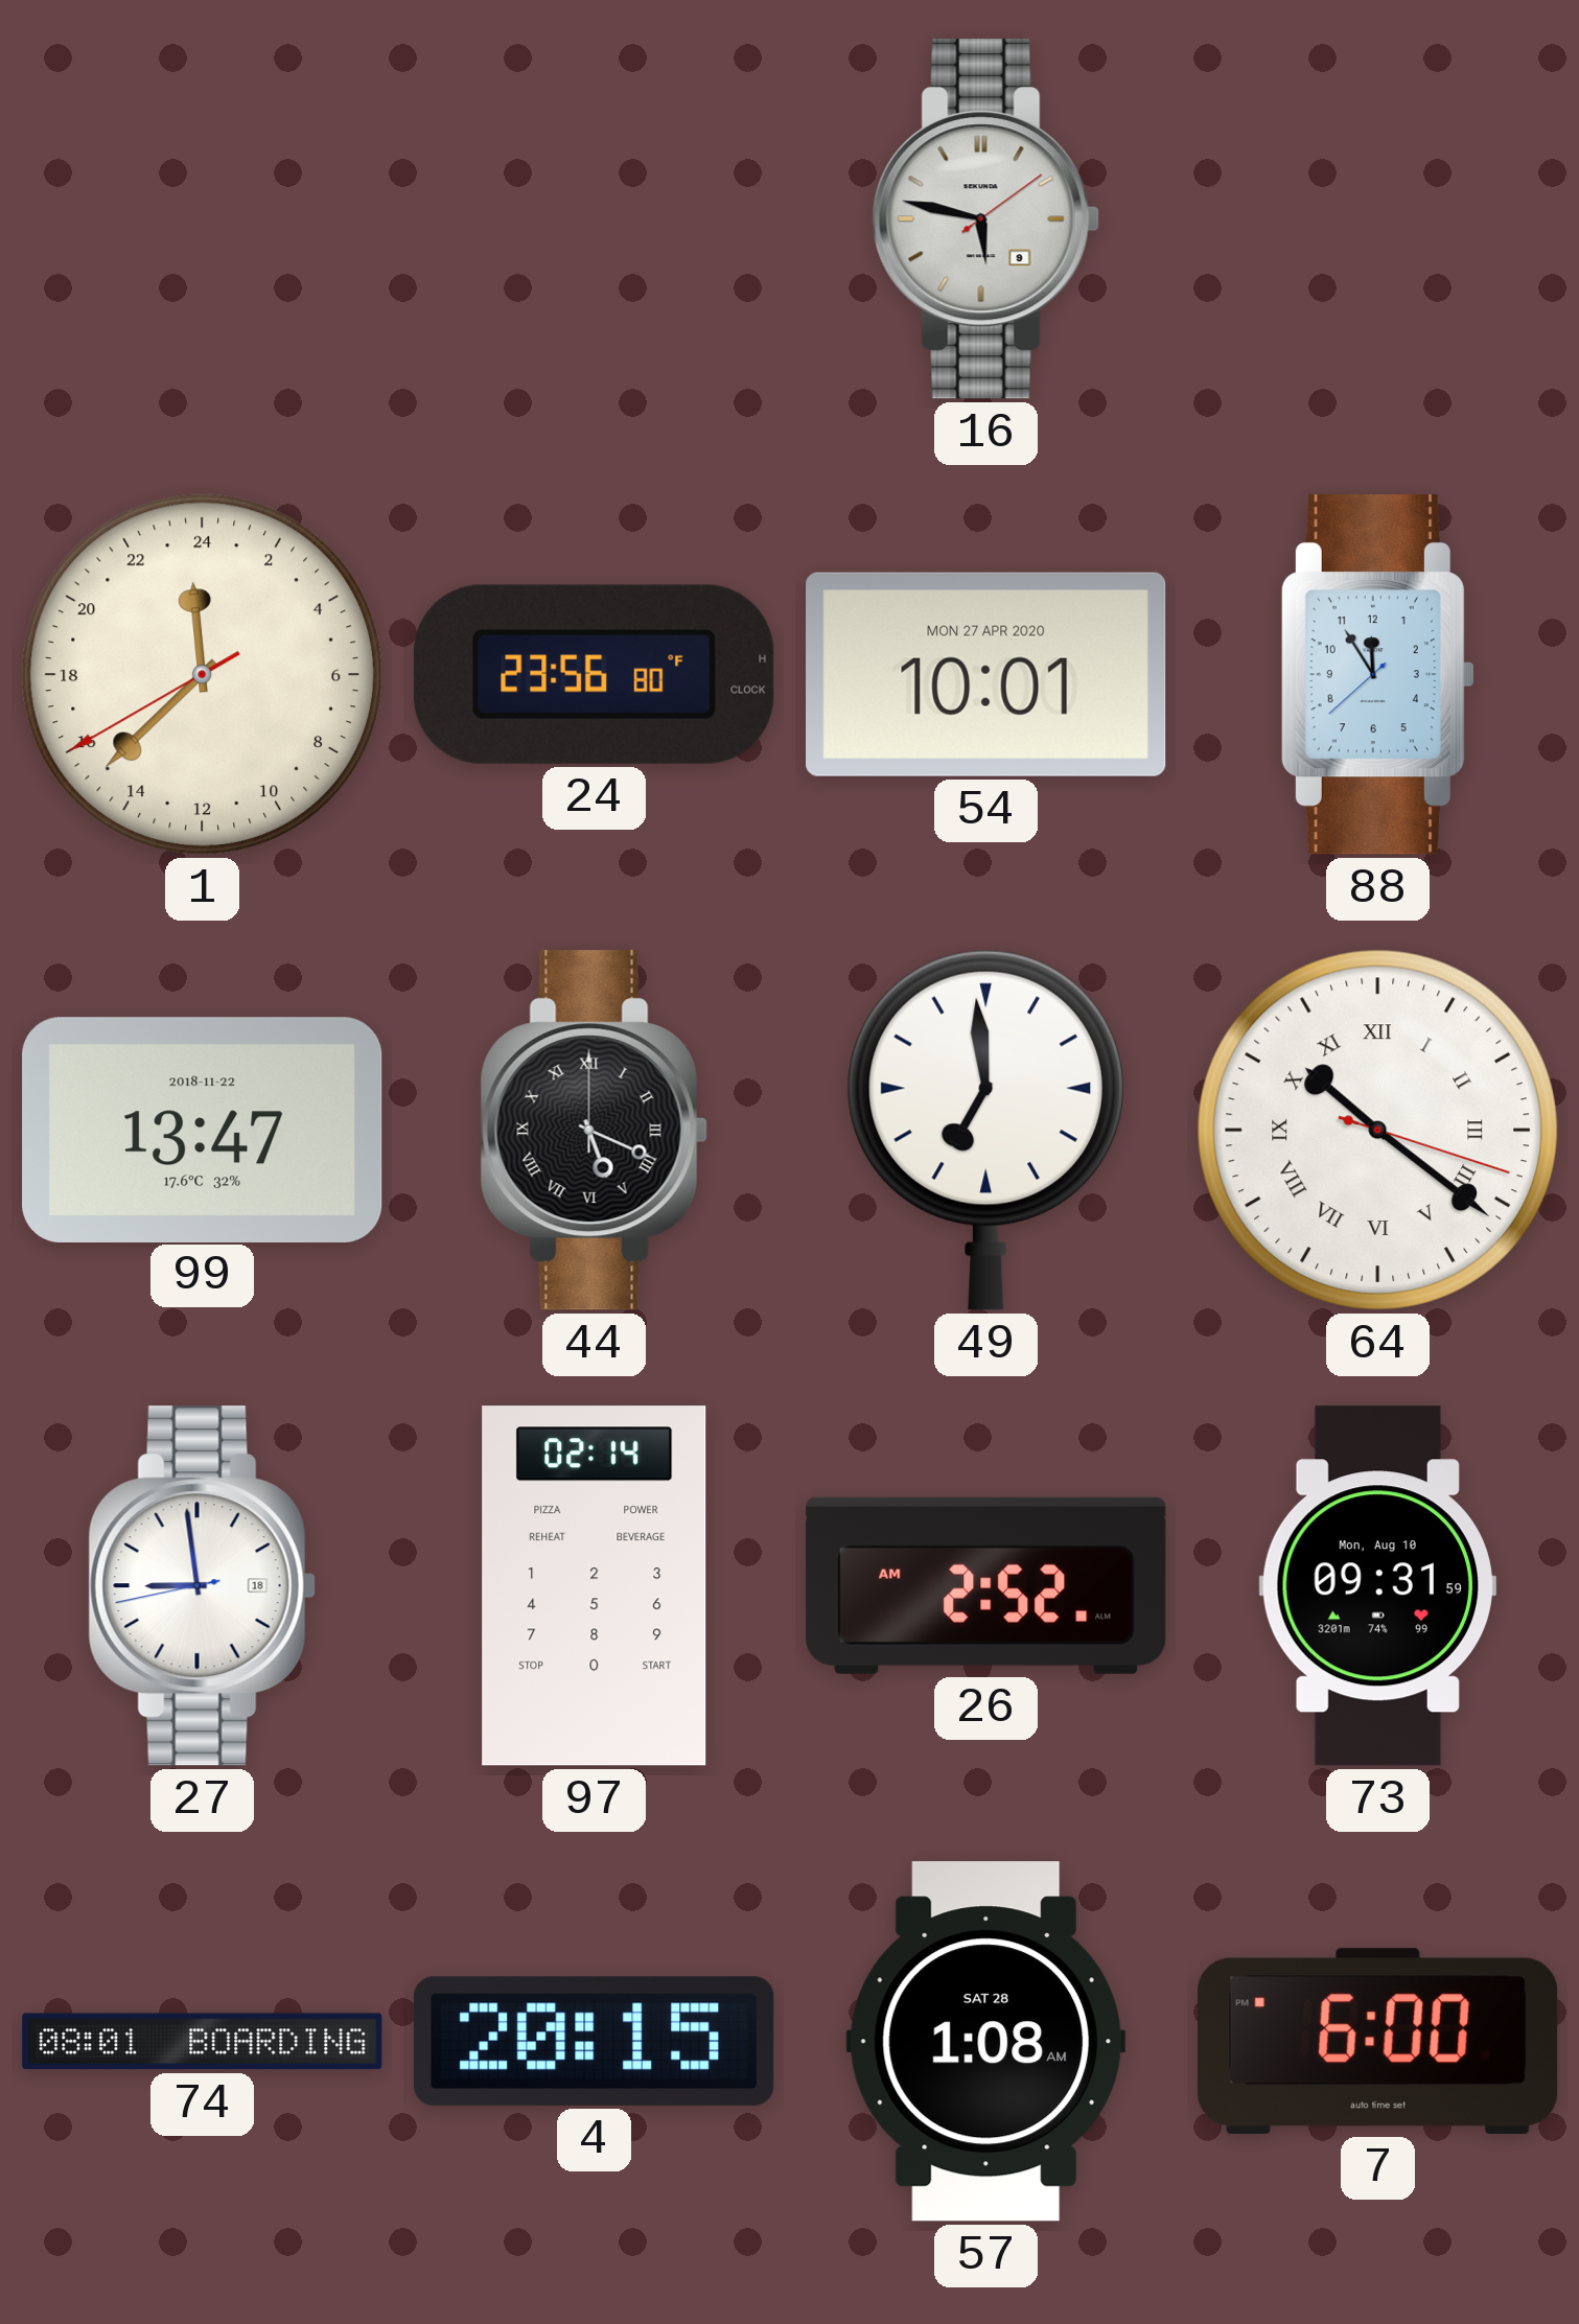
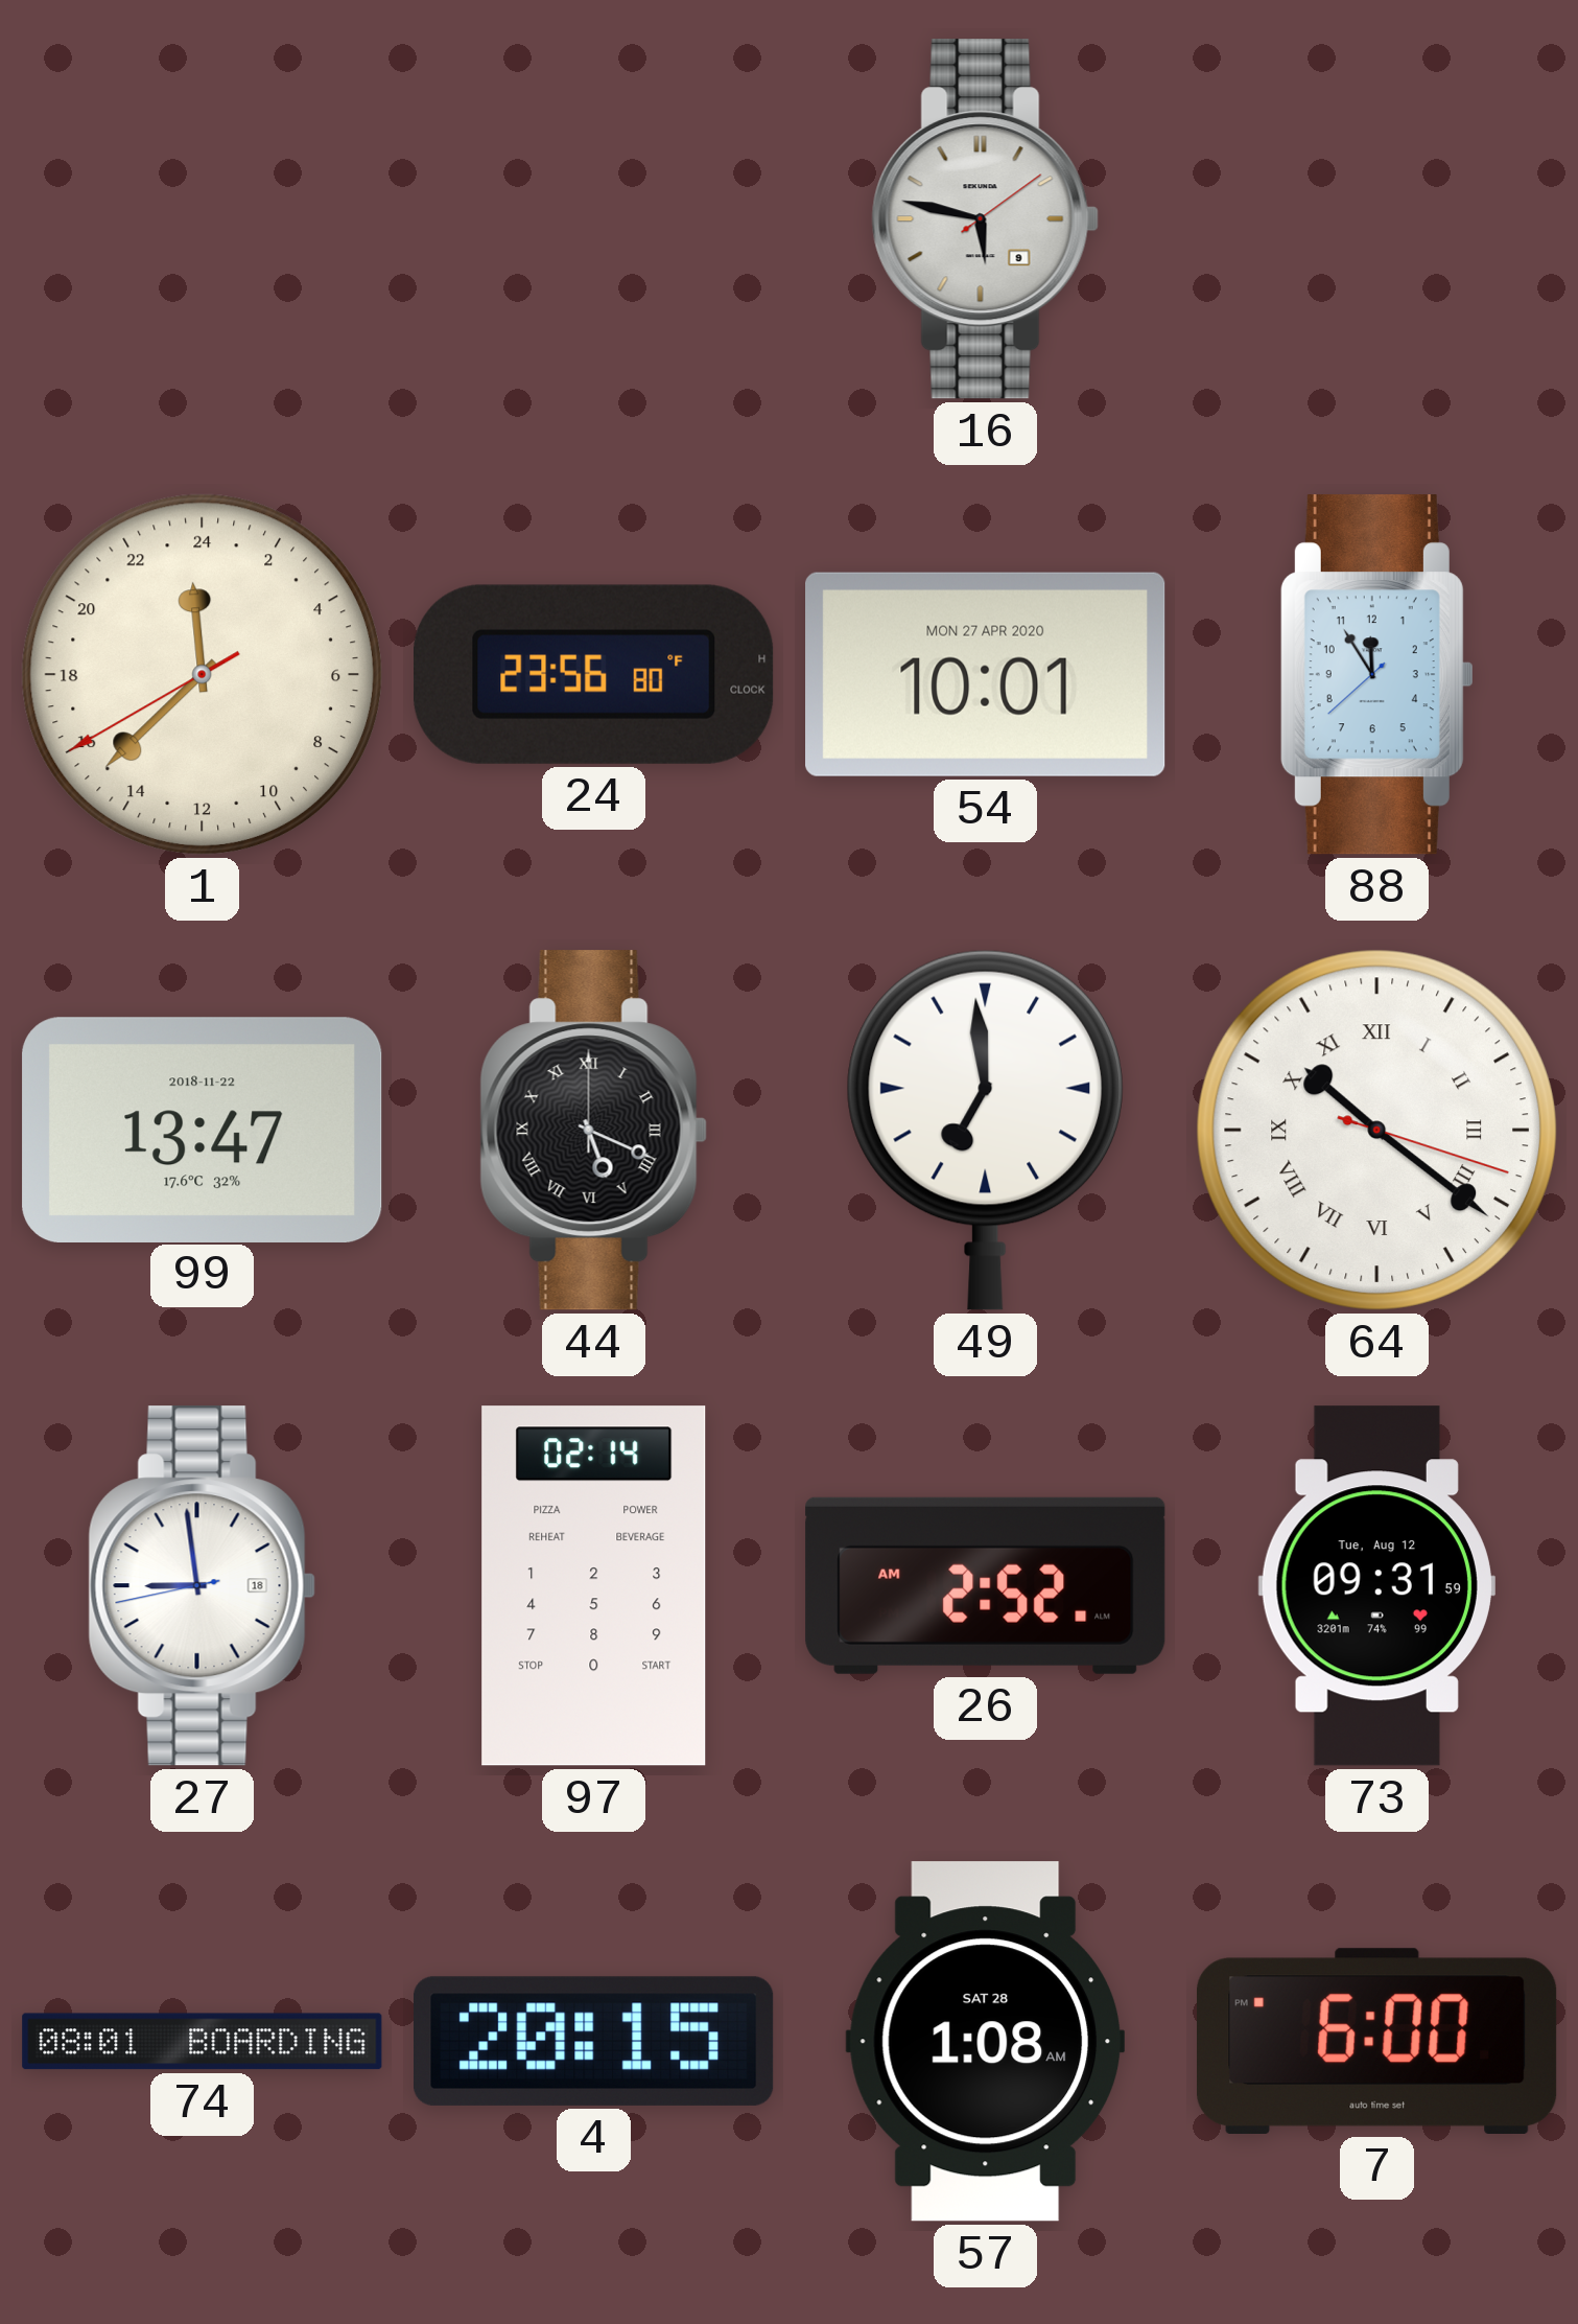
73 date: Mon, Aug 10 -> Tue, Aug 12
